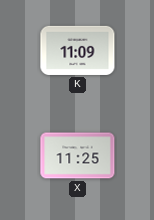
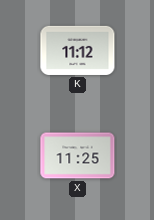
K: 11:09 -> 11:12
